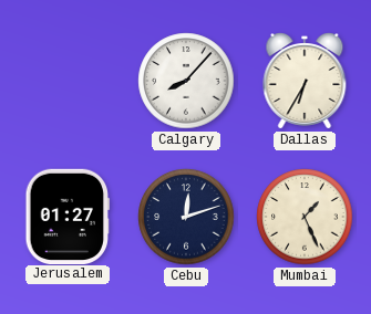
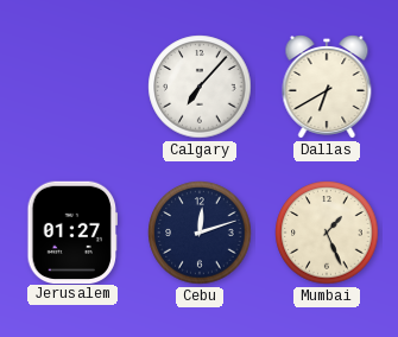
Calgary: 8:07 -> 7:07
Dallas: 6:35 -> 6:40
